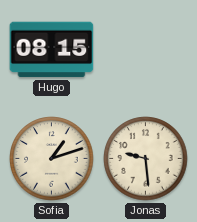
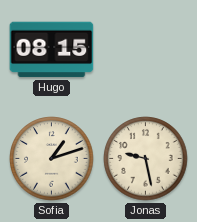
Jonas: 9:29 -> 9:28
